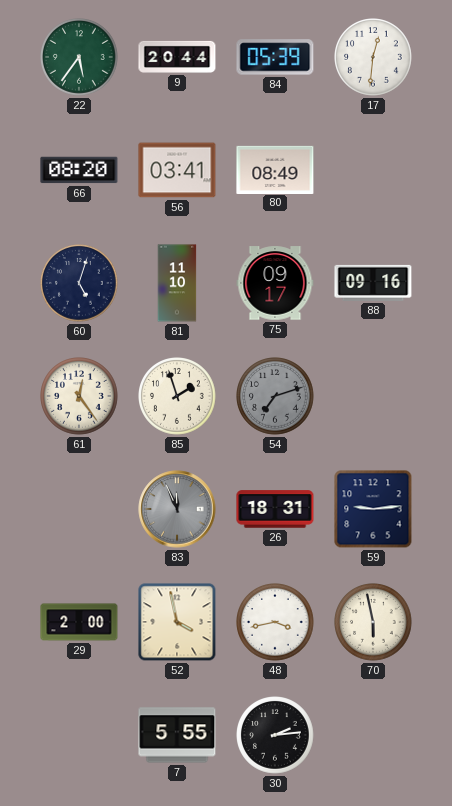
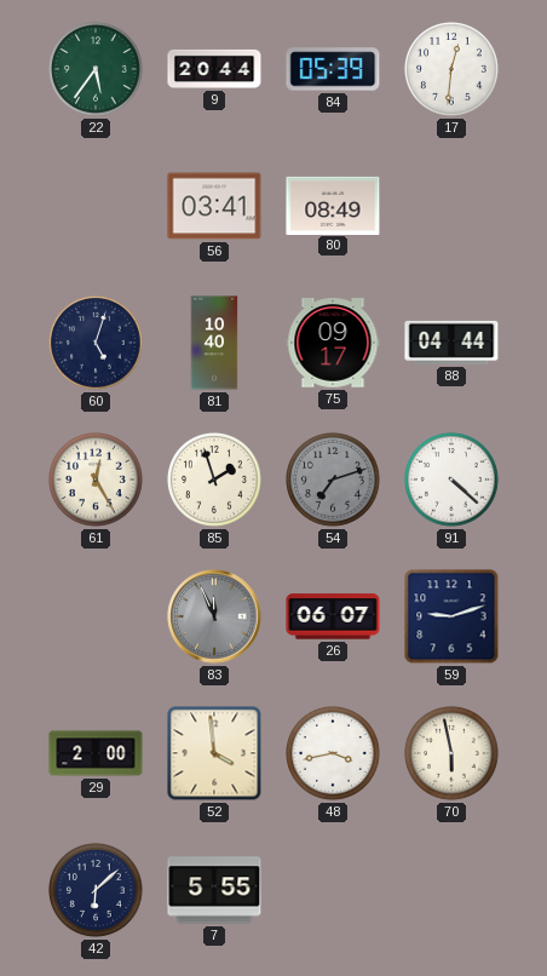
66: 08:20 -> none
81: 11:10 -> 10:40
88: 09:16 -> 04:44
61: 12:24 -> 12:25
91: none -> 4:22
26: 18:31 -> 06:07
59: 9:14 -> 9:12
52: 3:58 -> 3:59
42: none -> 6:08
30: 2:14 -> none
